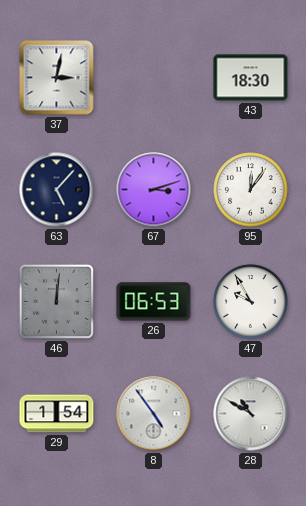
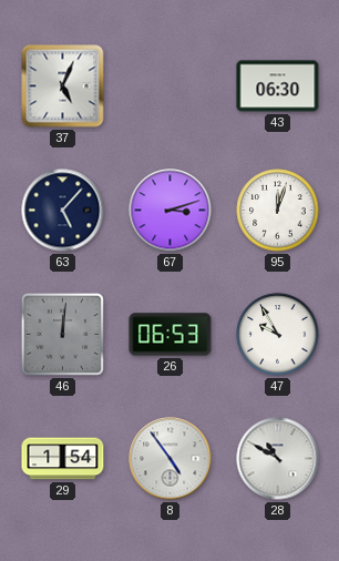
37: 3:02 -> 5:04
43: 18:30 -> 06:30
95: 12:06 -> 12:03
